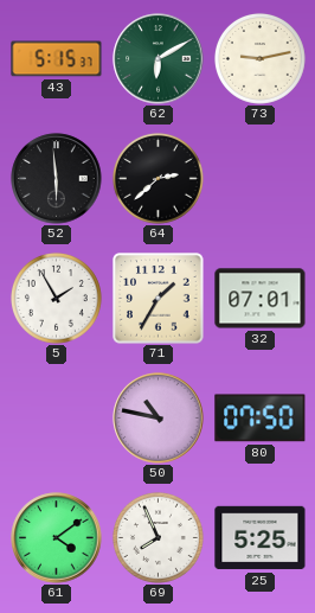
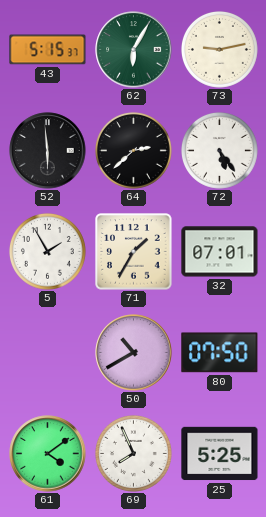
62: 6:10 -> 6:05
72: none -> 5:24
50: 10:47 -> 10:40
